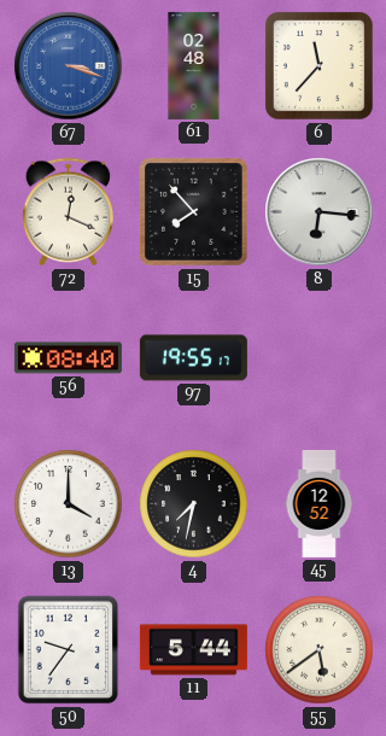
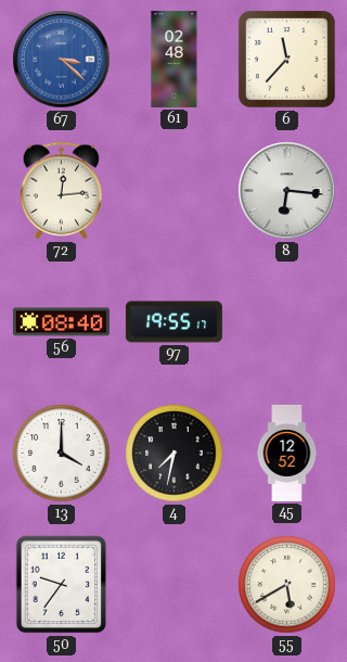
67: 3:18 -> 3:22
72: 12:19 -> 12:14
15: 7:53 -> none
11: 5:44 -> none
55: 5:39 -> 5:40
